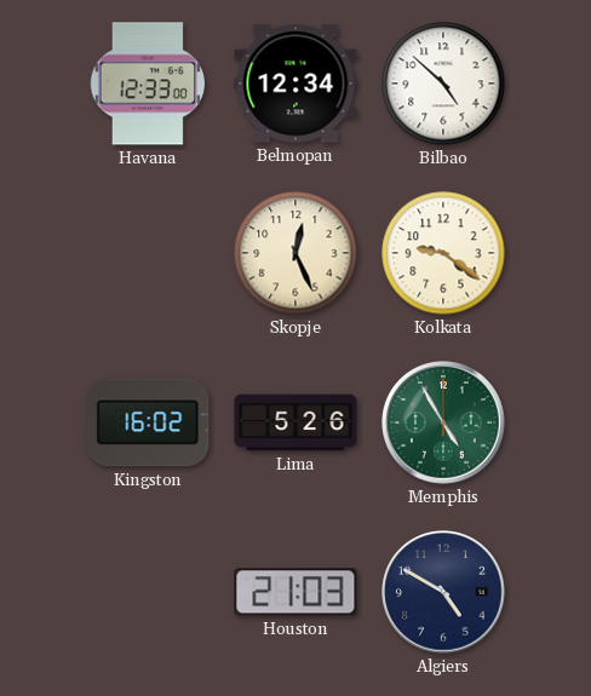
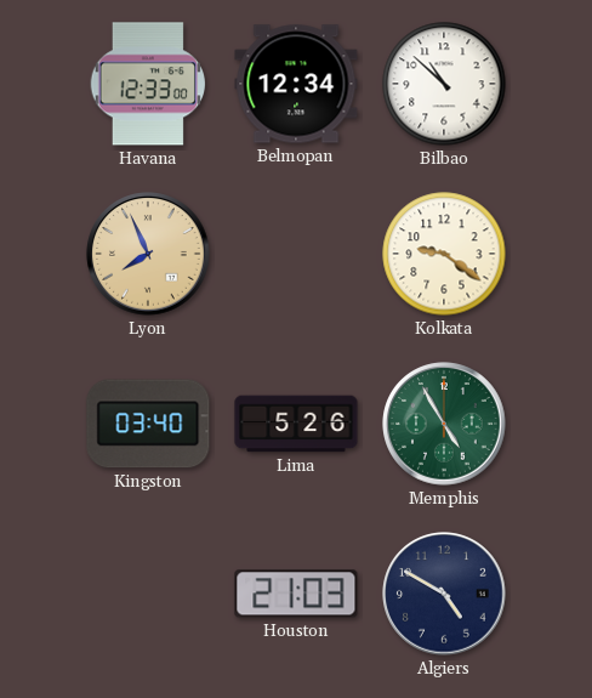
Bilbao: 4:52 -> 10:52
Lyon: none -> 7:56
Skopje: 12:26 -> none
Kingston: 16:02 -> 03:40
